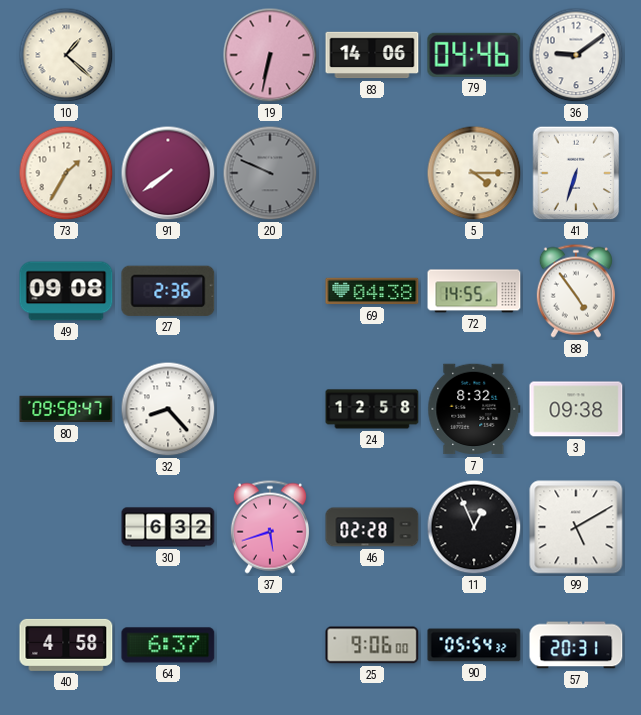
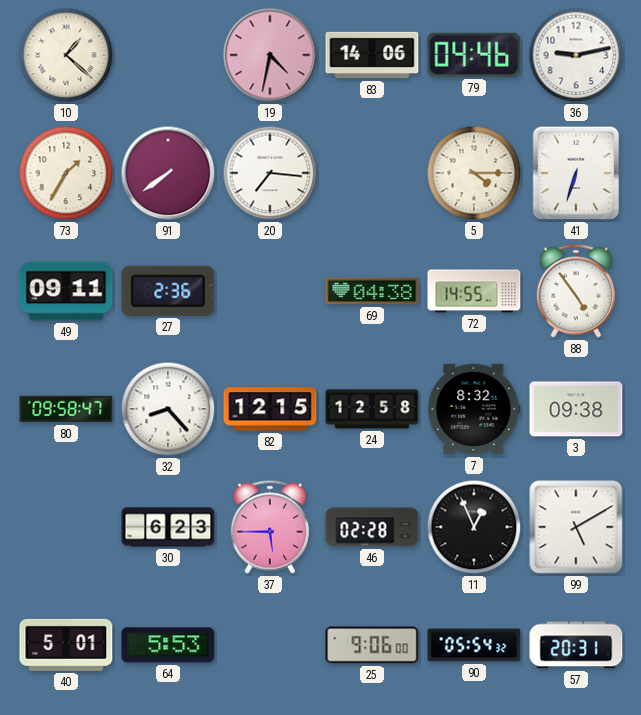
19: 6:32 -> 4:32
36: 9:09 -> 9:13
20: 9:49 -> 7:16
20 dial: grey -> white
49: 09:08 -> 09:11
82: none -> 12:15
30: 6:32 -> 6:23
37: 5:42 -> 5:45
40: 4:58 -> 5:01
64: 6:37 -> 5:53
